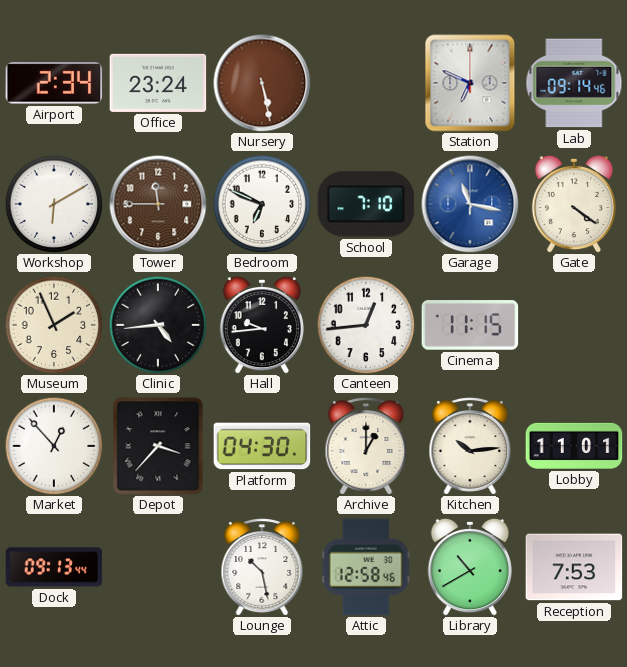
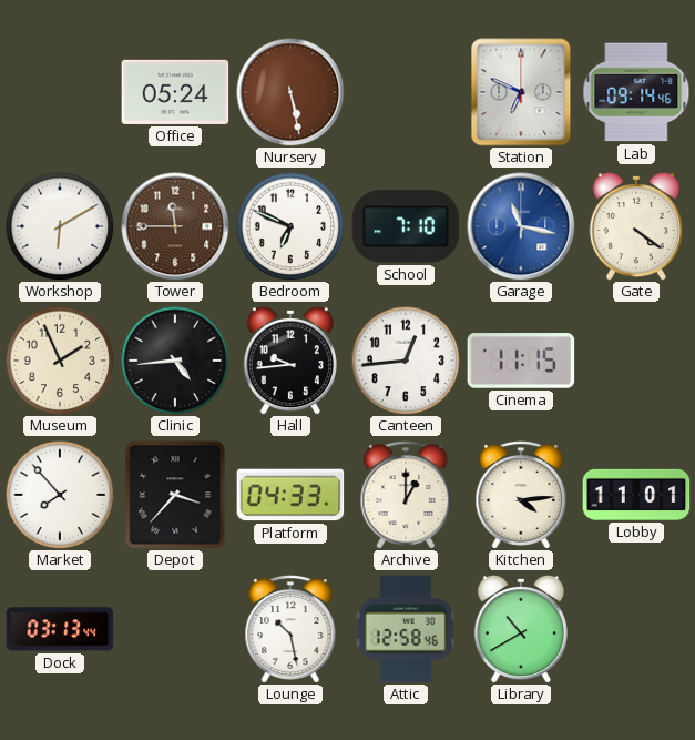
Airport: 2:34 -> none
Office: 23:24 -> 05:24
Market: 12:53 -> 7:53
Platform: 04:30 -> 04:33
Kitchen: 10:14 -> 4:14
Dock: 09:13 -> 03:13
Reception: 7:53 -> none
